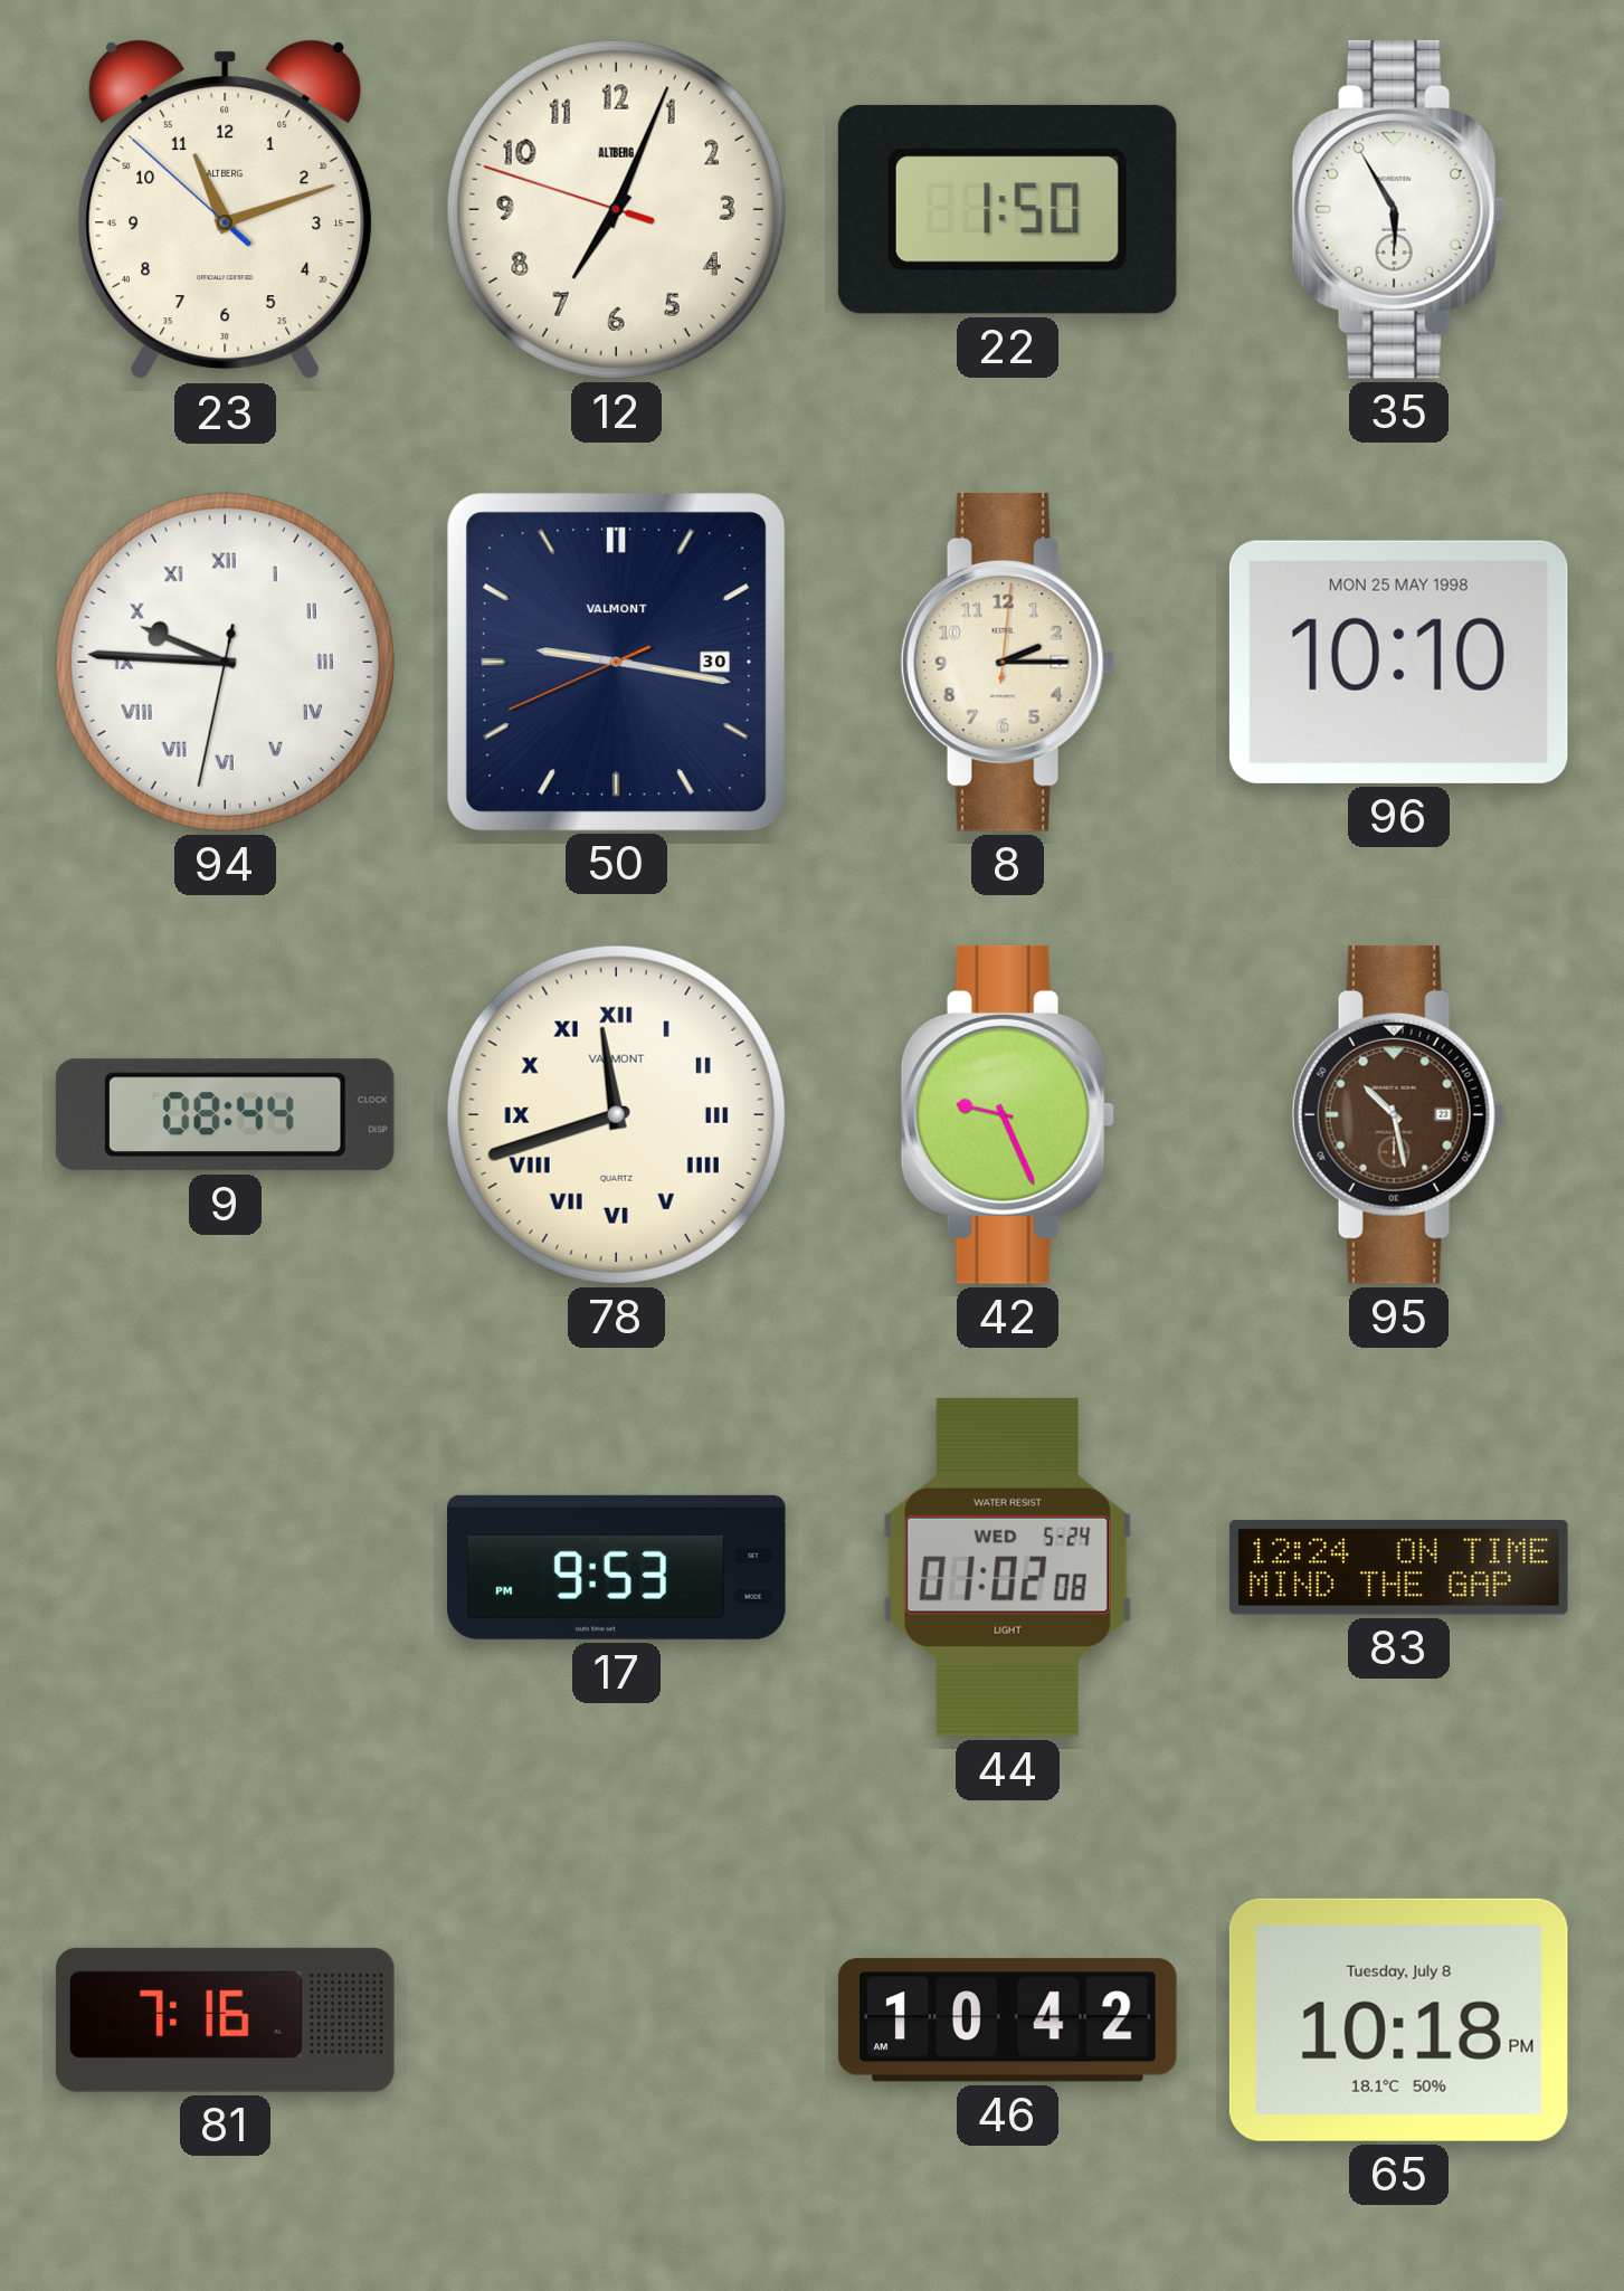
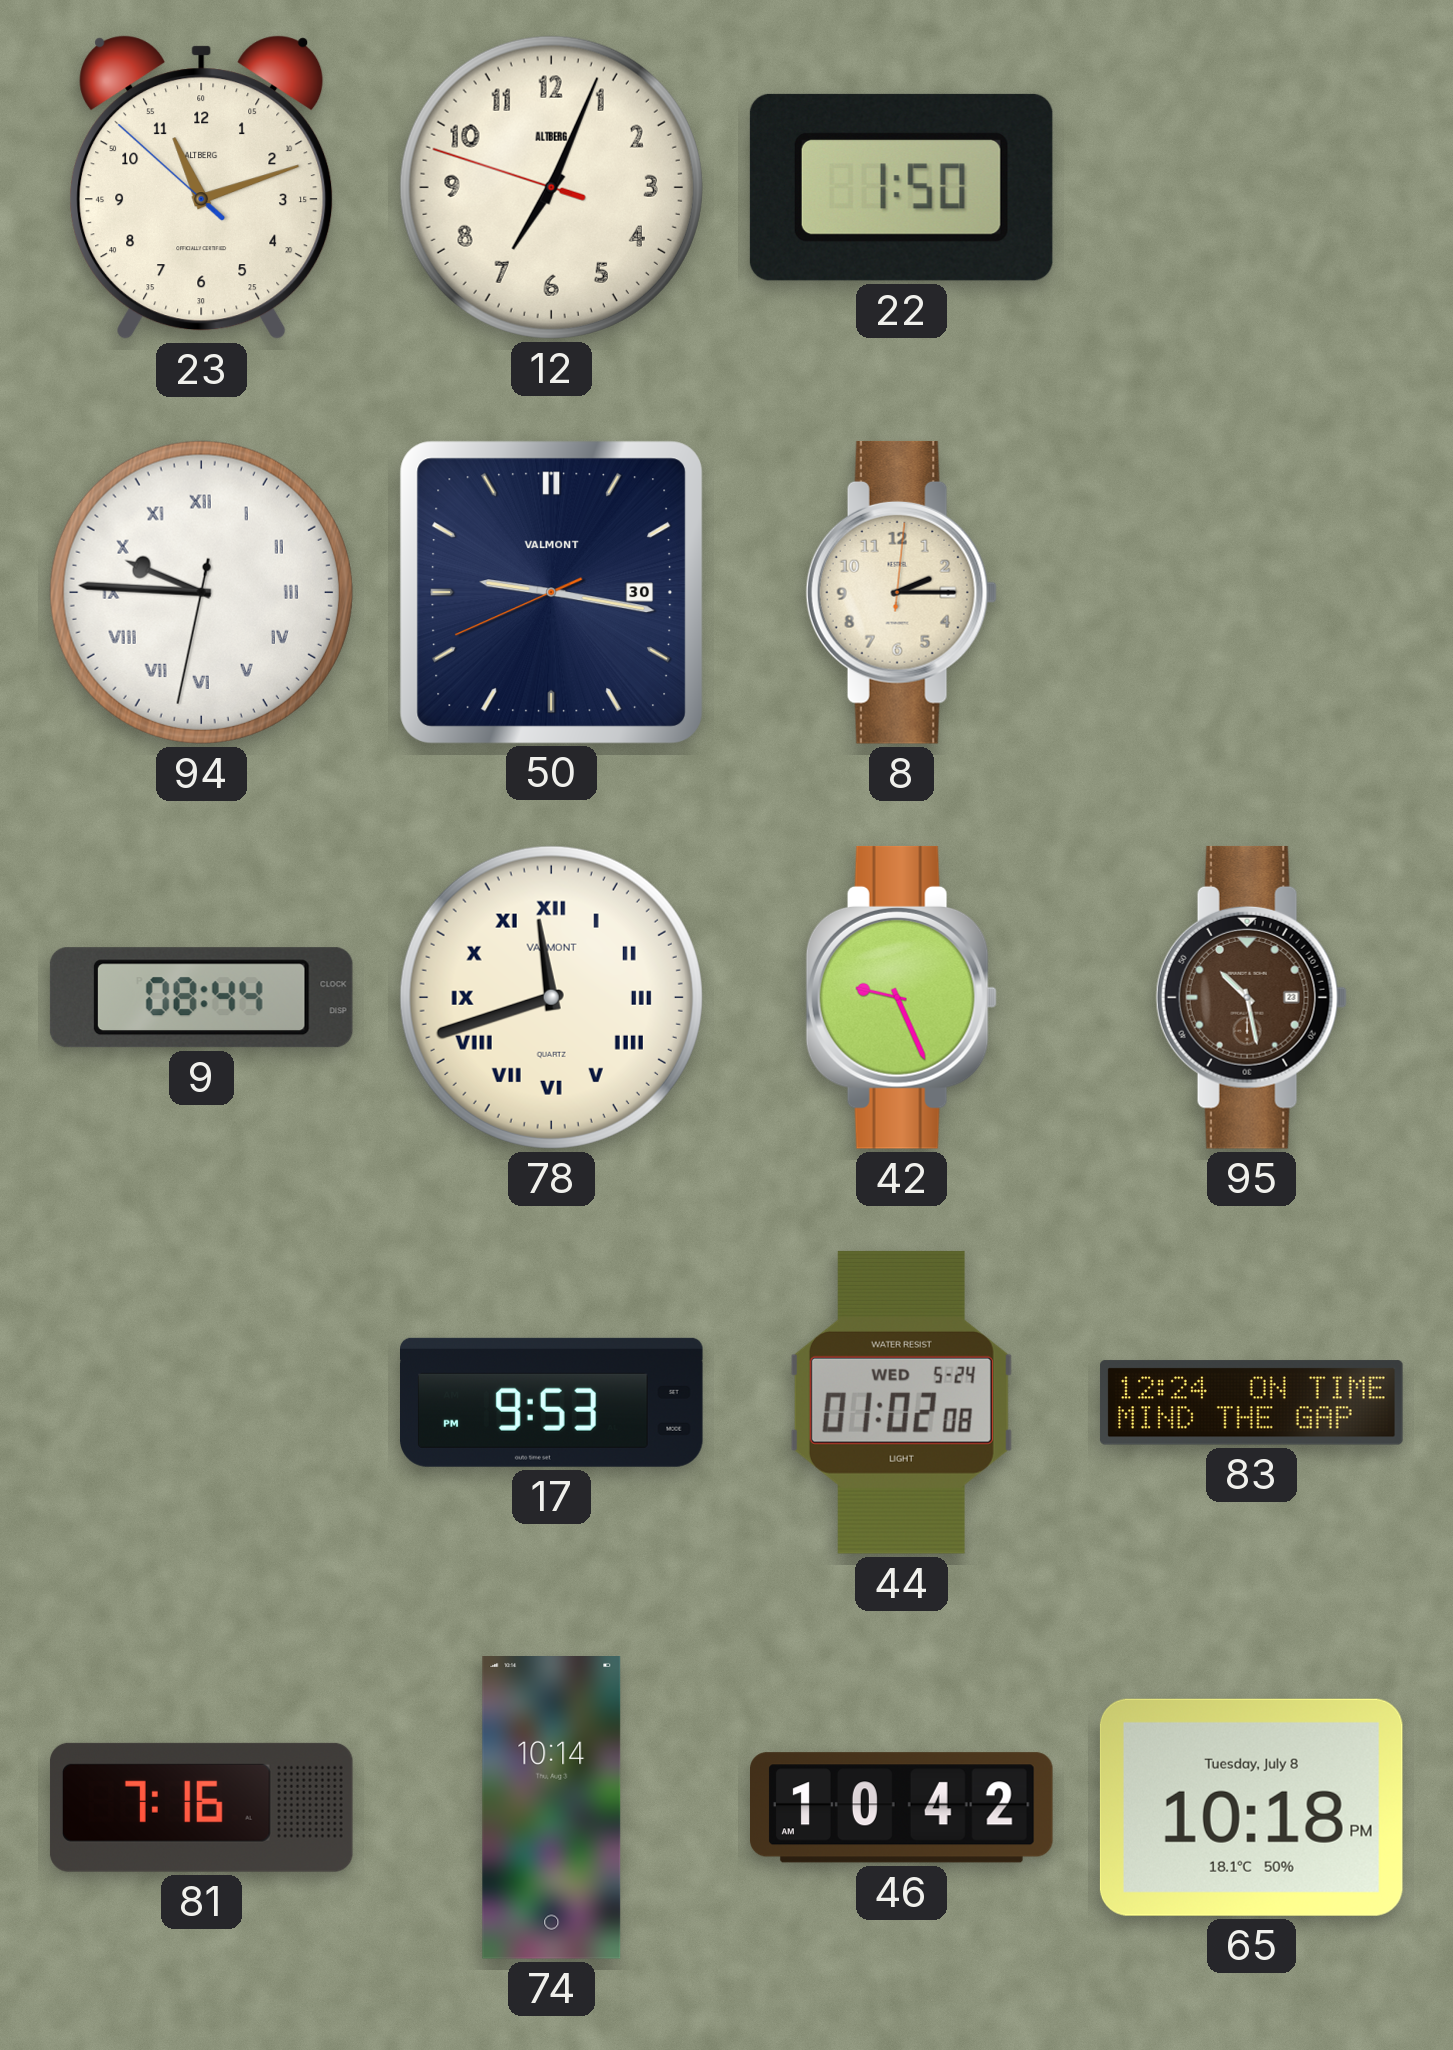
35: 5:55 -> none
96: 10:10 -> none
74: none -> 10:14
